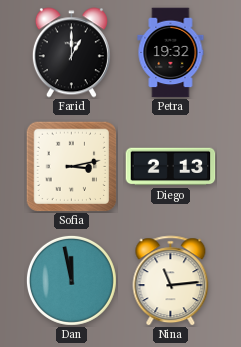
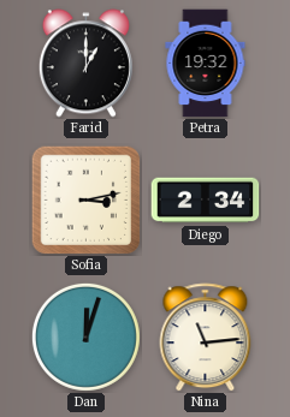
Diego: 2:13 -> 2:34
Dan: 11:58 -> 12:03
